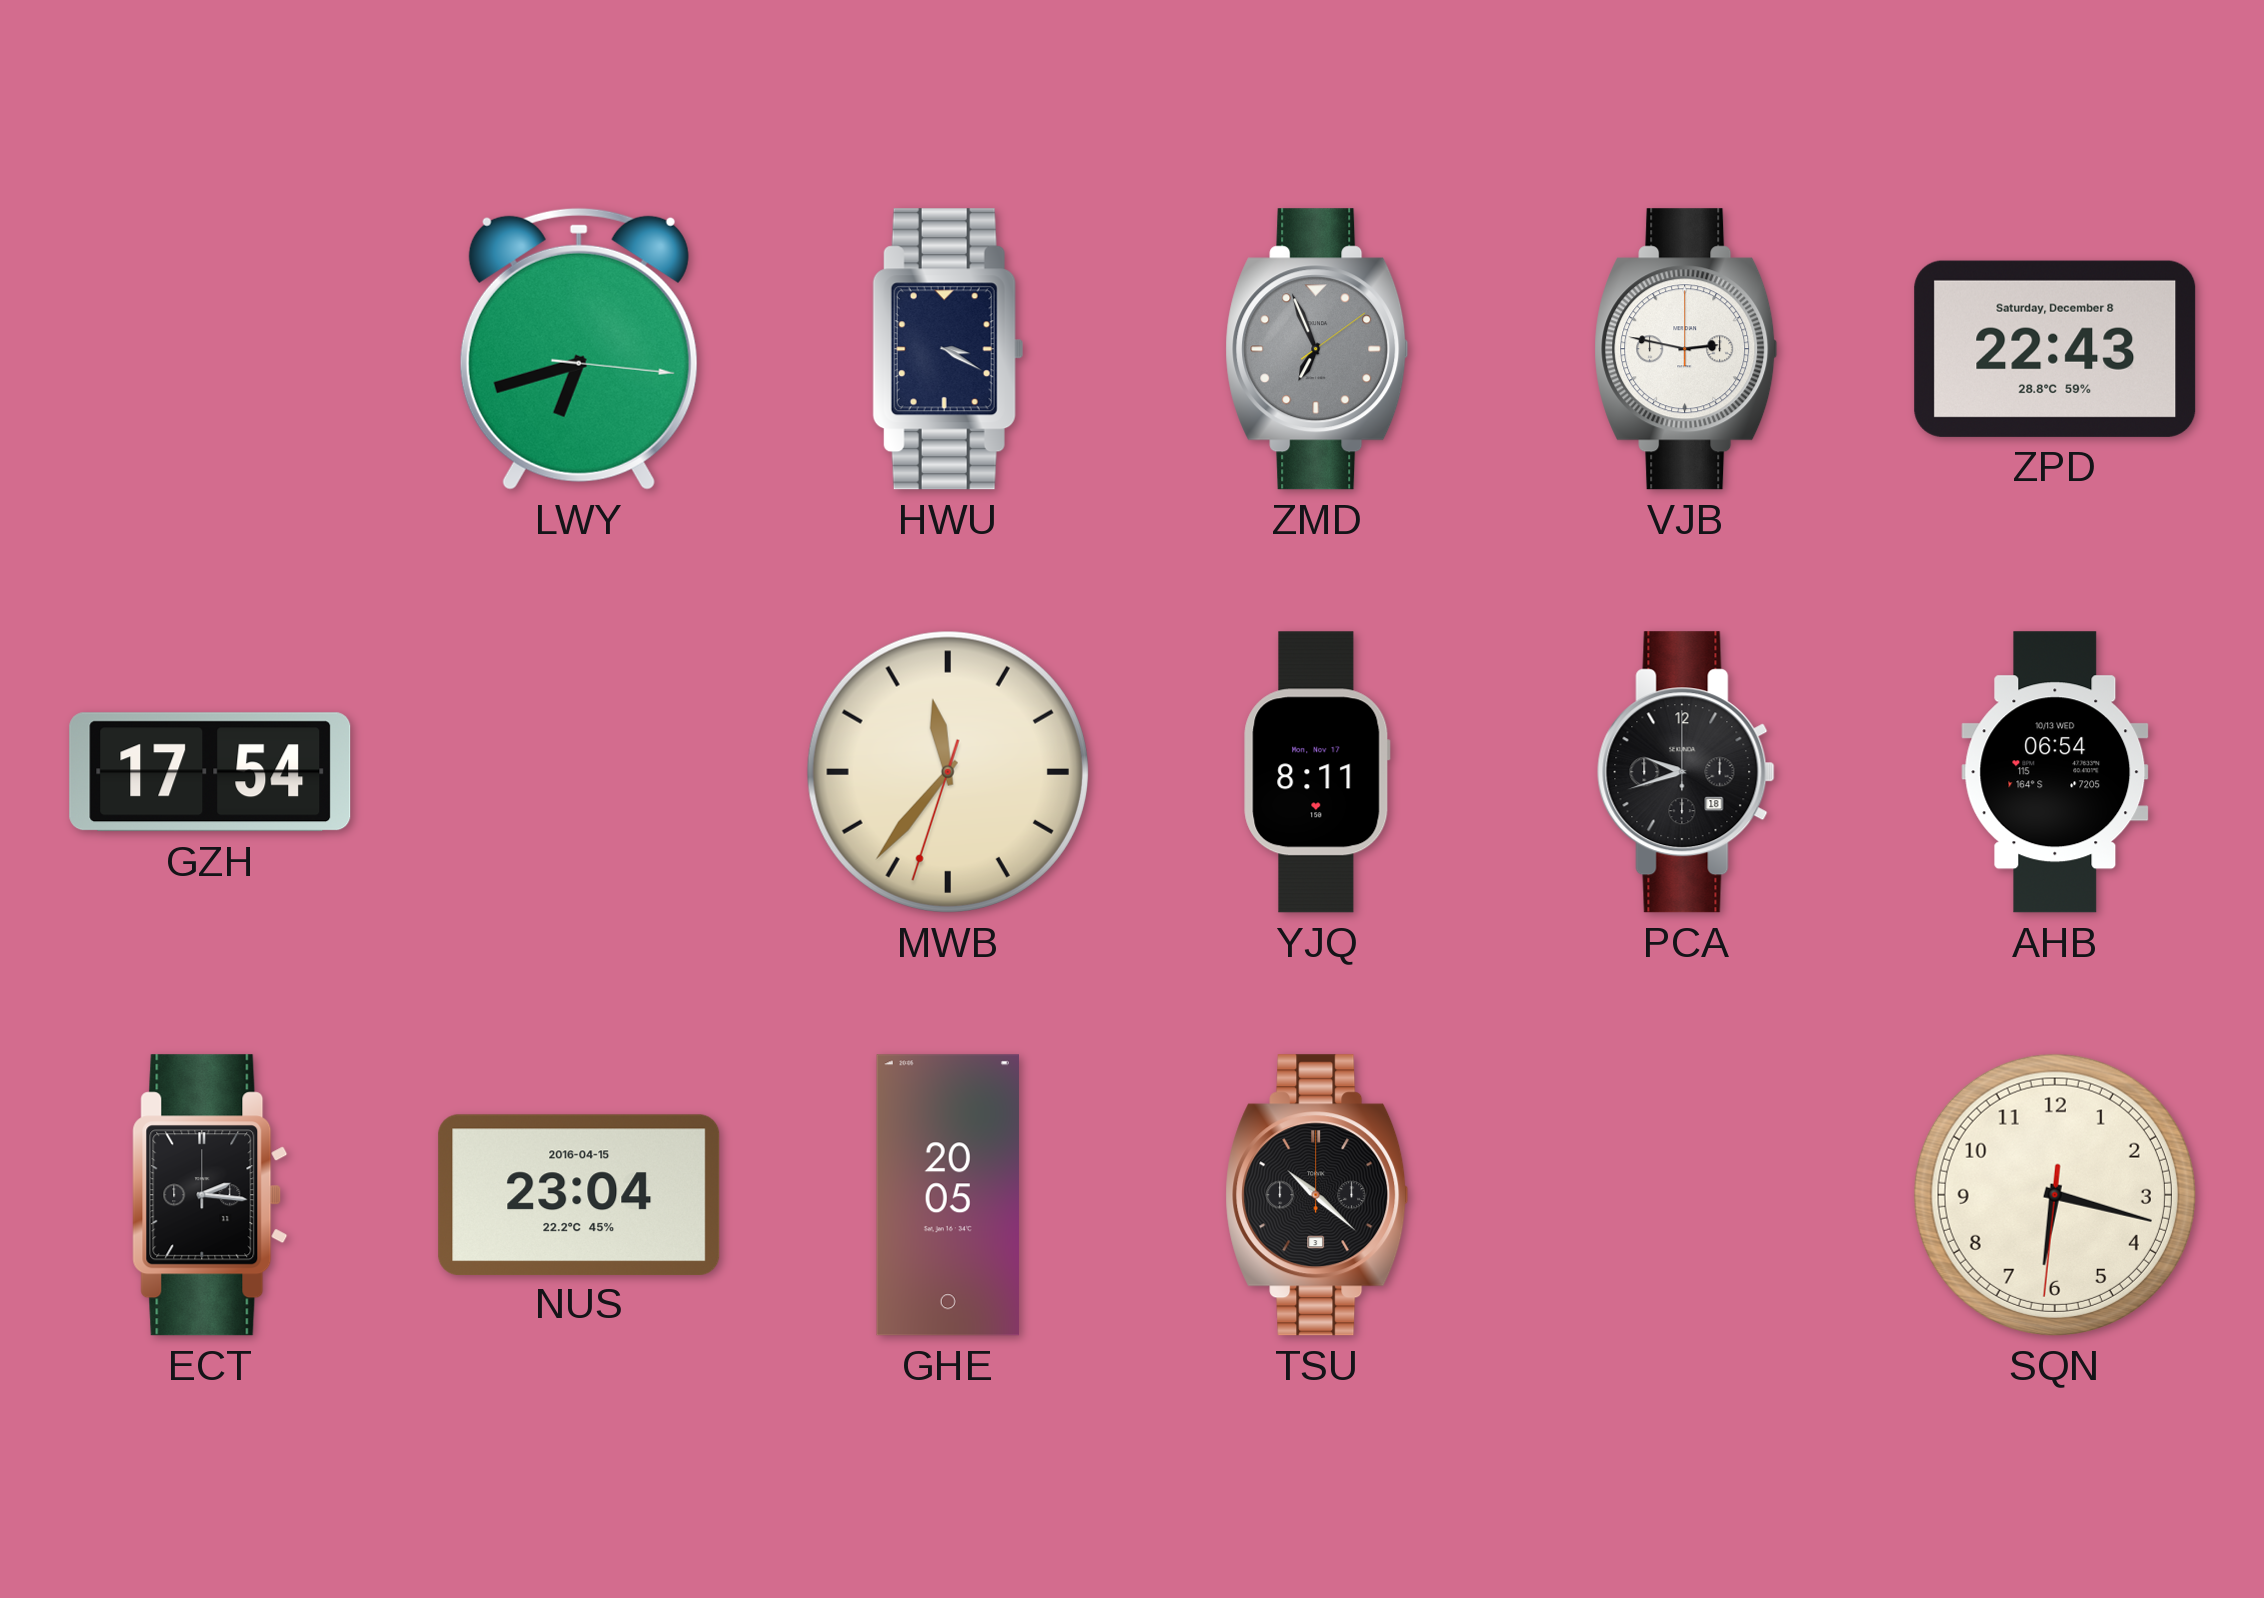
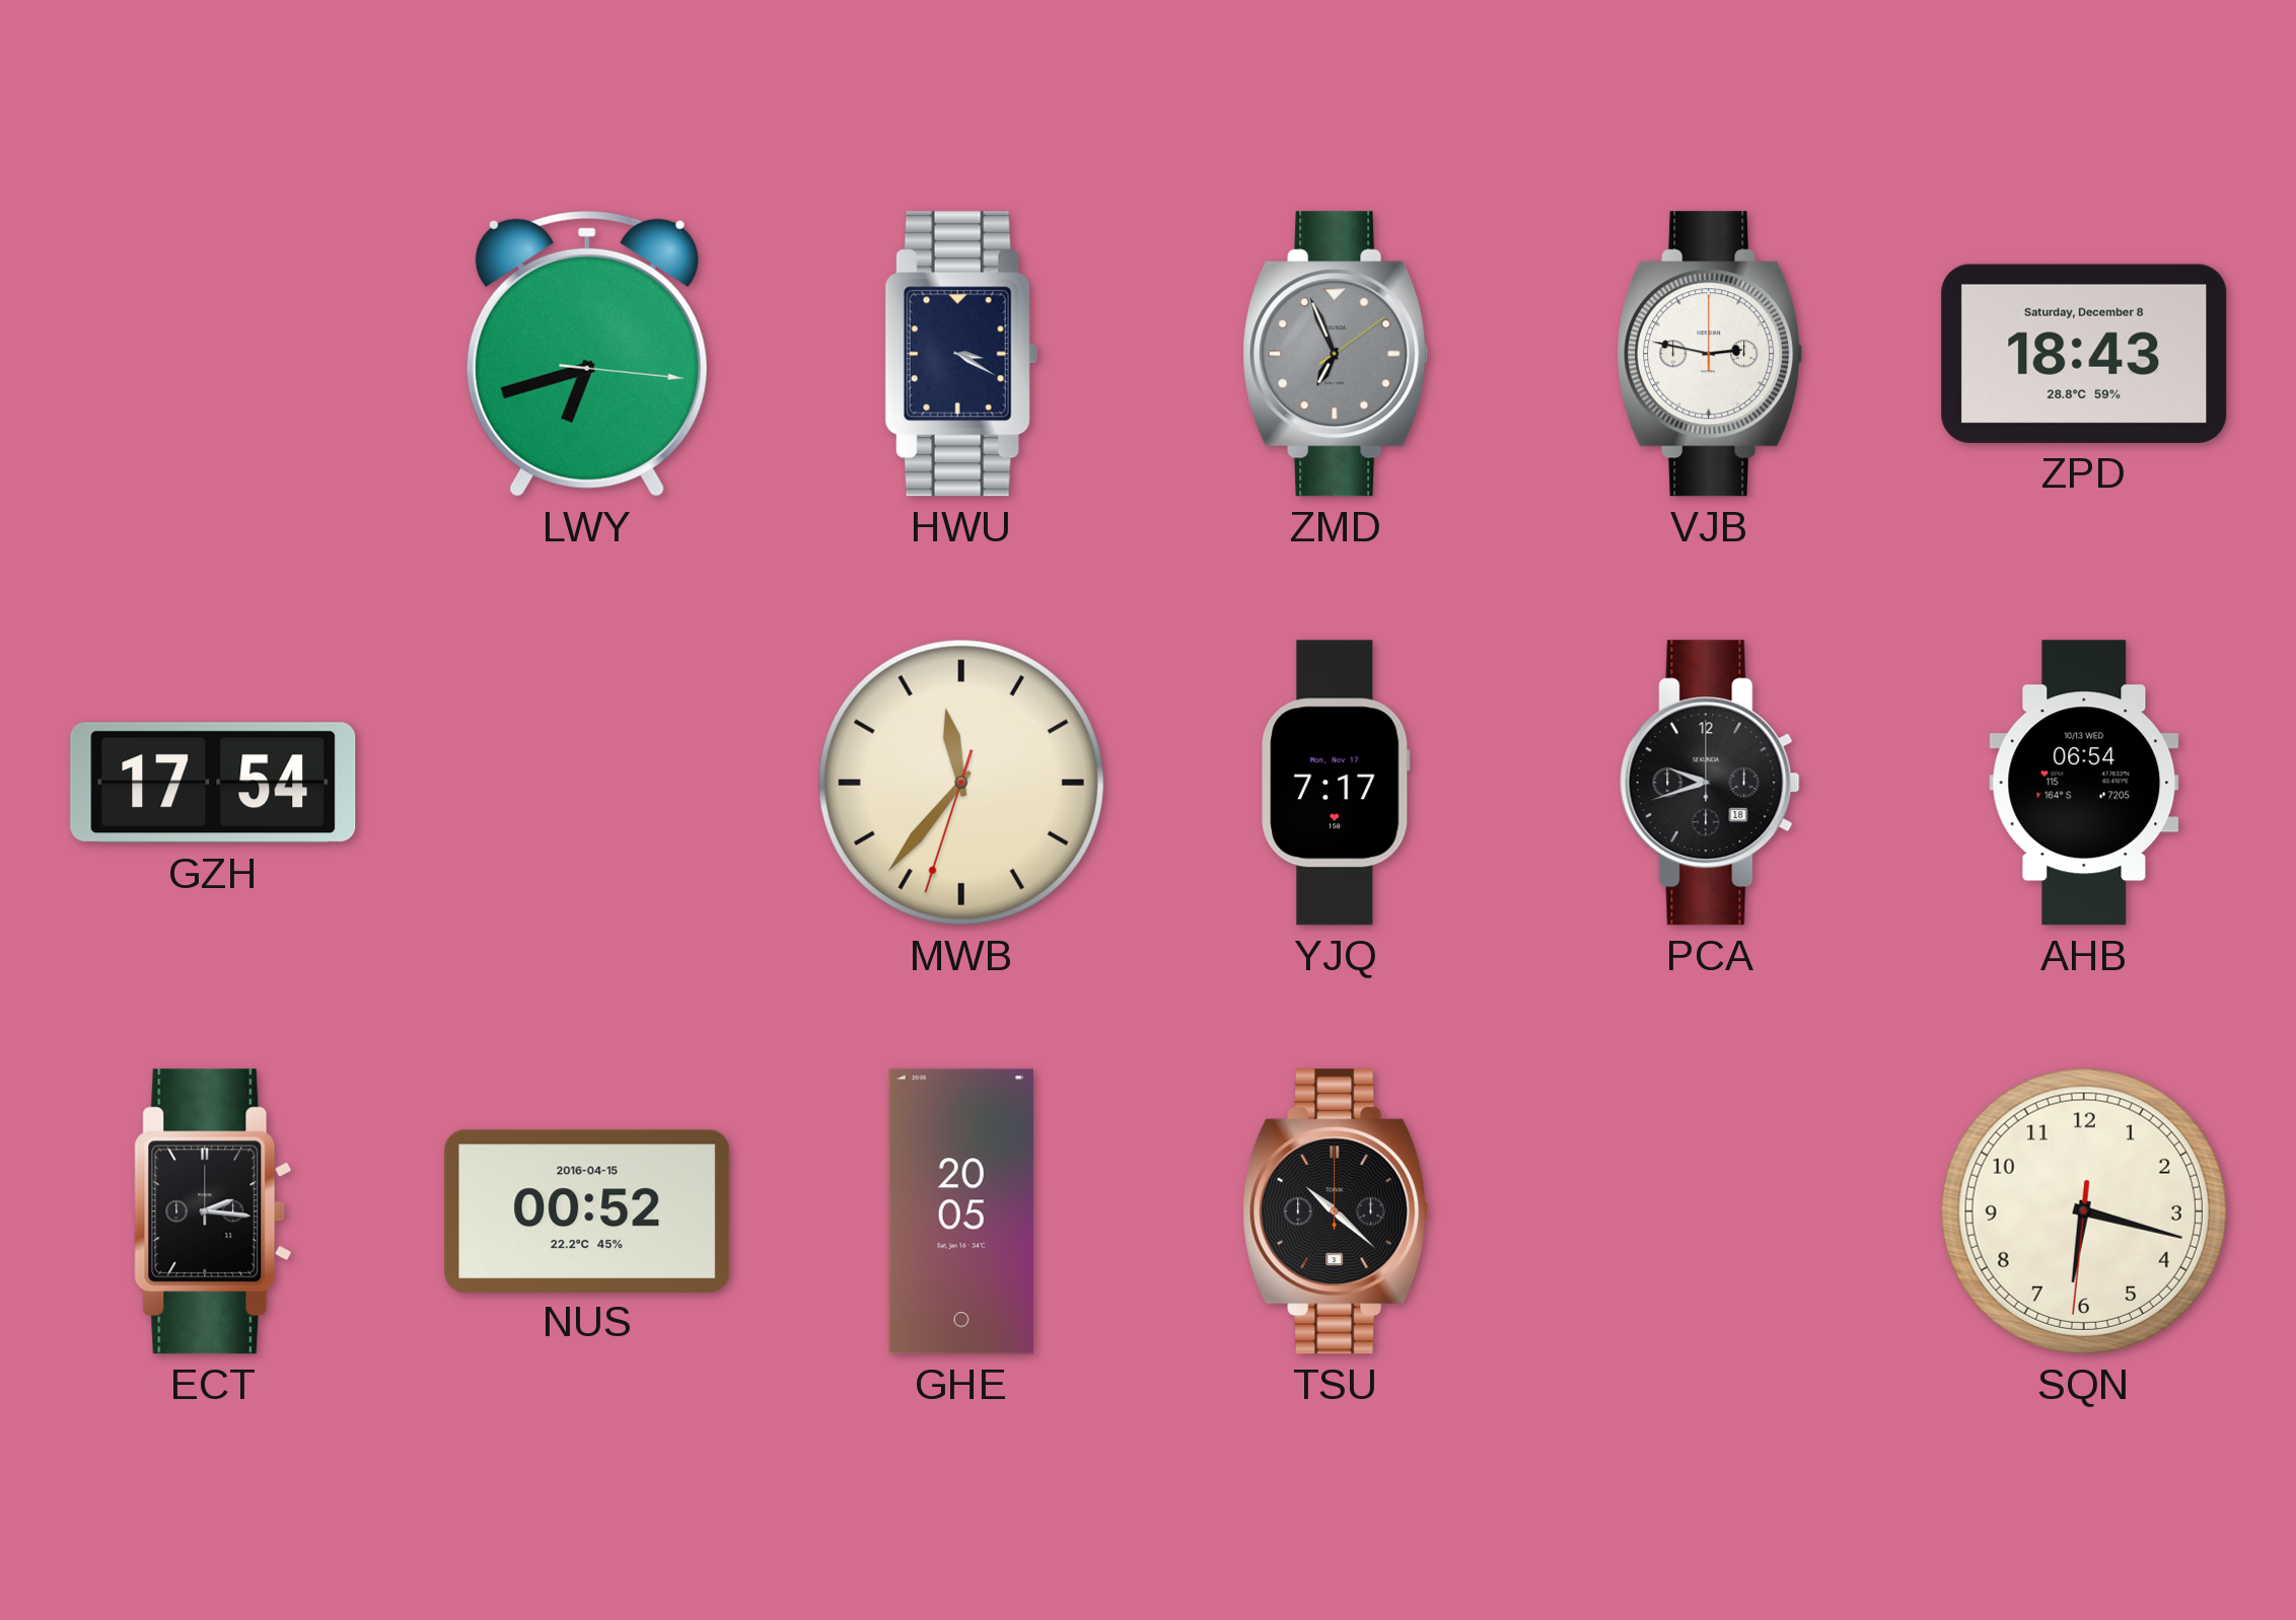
ZPD: 22:43 -> 18:43
YJQ: 8:11 -> 7:17
NUS: 23:04 -> 00:52
